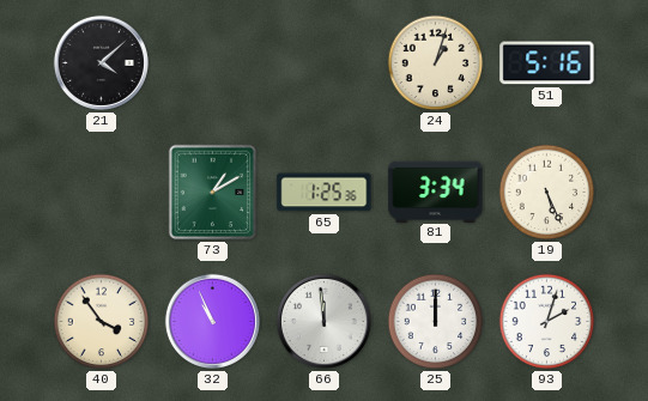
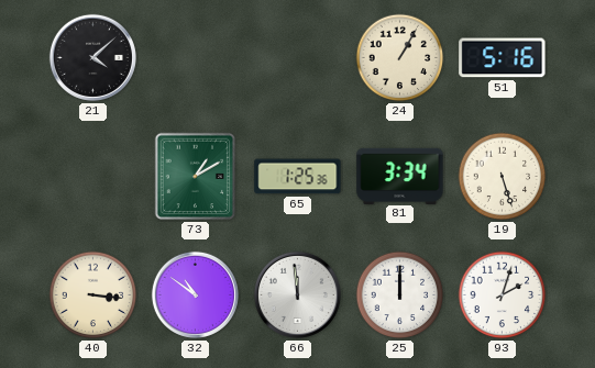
24: 1:03 -> 1:05
19: 5:26 -> 5:27
40: 3:54 -> 3:16
32: 10:56 -> 10:51
